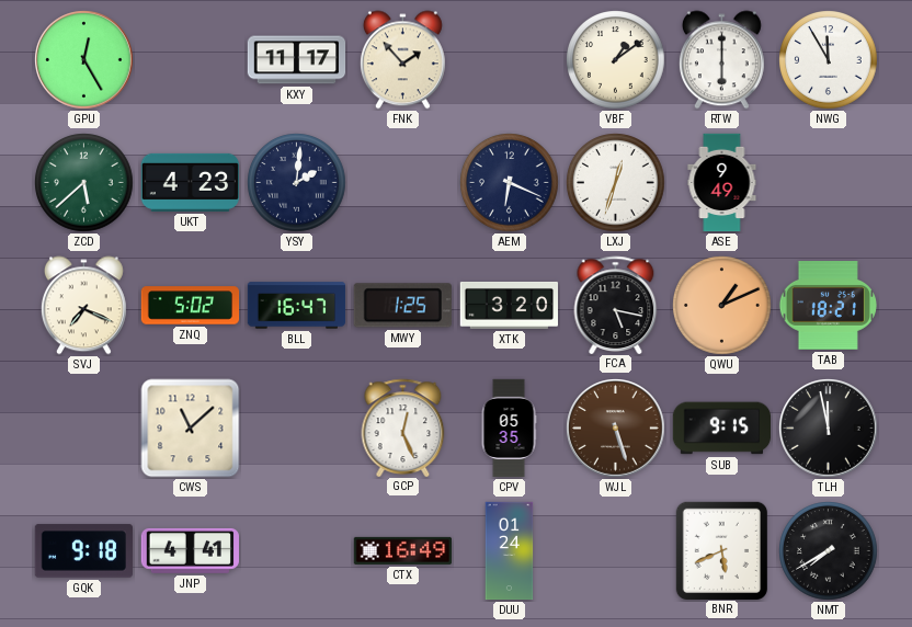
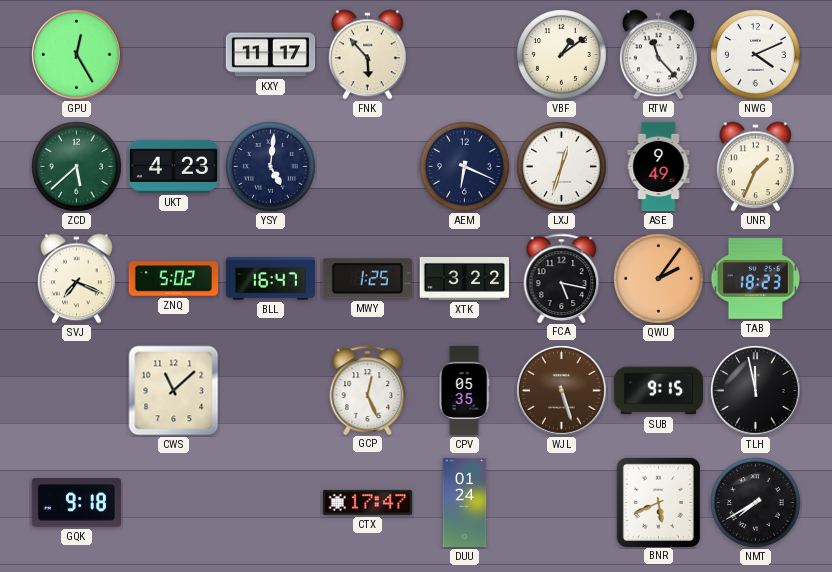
FNK: 1:53 -> 5:53
RTW: 6:00 -> 11:23
NWG: 11:55 -> 4:11
YSY: 2:01 -> 5:01
UNR: none -> 1:34
XTK: 3:20 -> 3:22
QWU: 1:11 -> 2:06
TAB: 18:21 -> 18:23
JNP: 4:41 -> none
CTX: 16:49 -> 17:47
